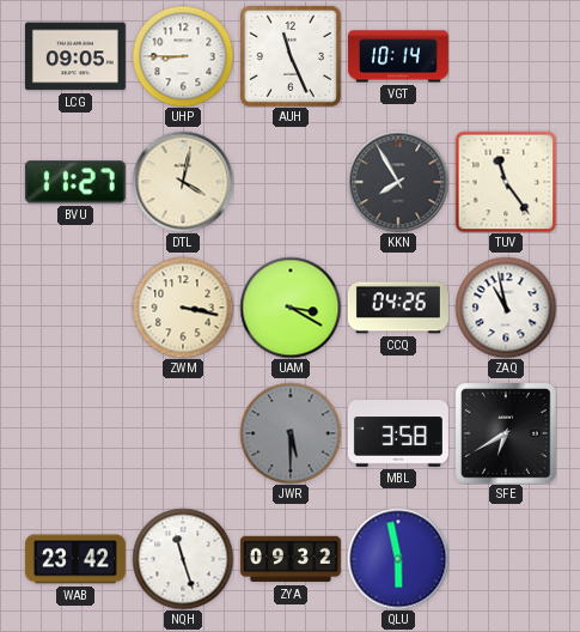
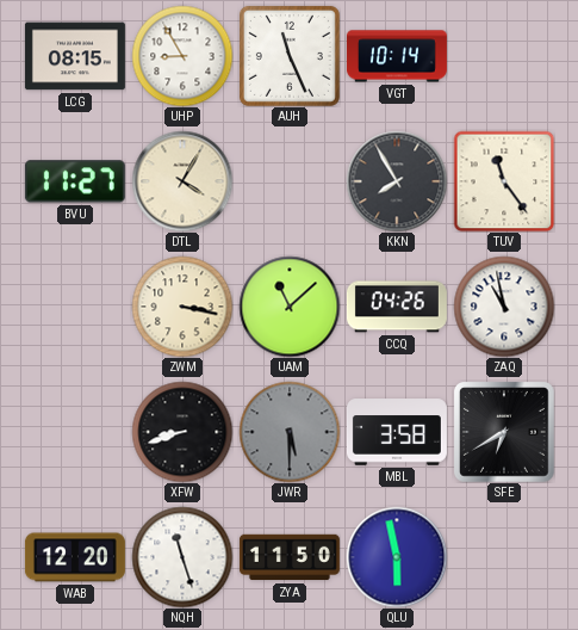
LCG: 09:05 -> 08:15
UHP: 8:45 -> 8:55
DTL: 4:02 -> 4:05
UAM: 3:20 -> 11:08
XFW: none -> 8:42
WAB: 23:42 -> 12:20
ZYA: 09:32 -> 11:50
